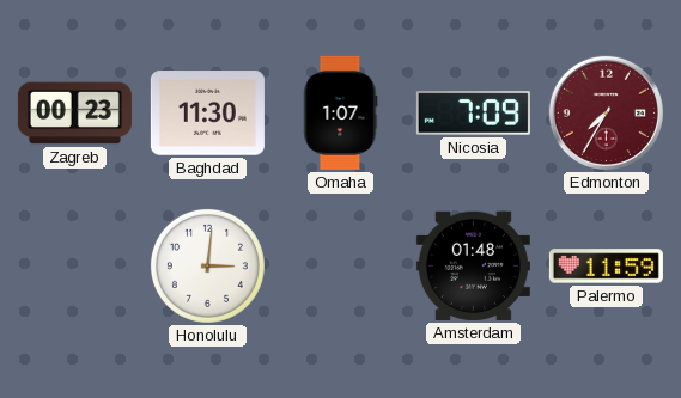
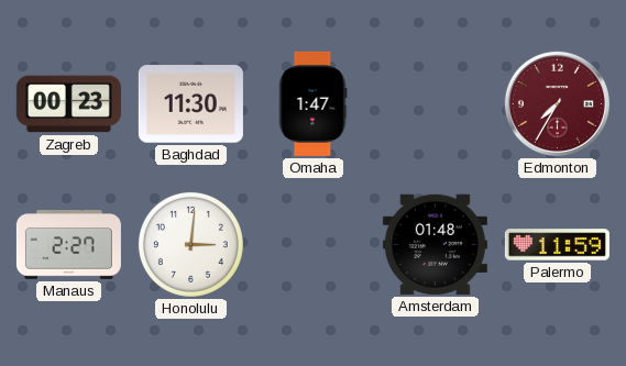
Omaha: 1:07 -> 1:47
Nicosia: 7:09 -> none
Manaus: none -> 2:27
